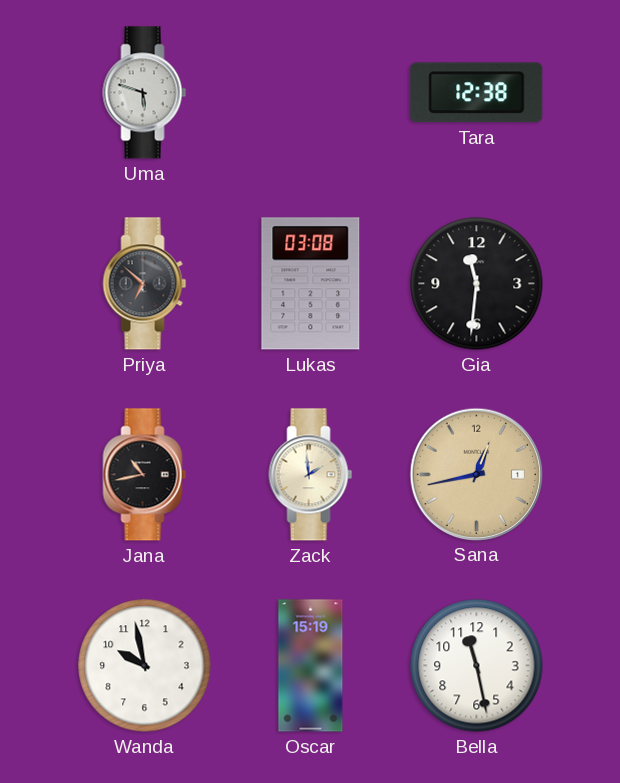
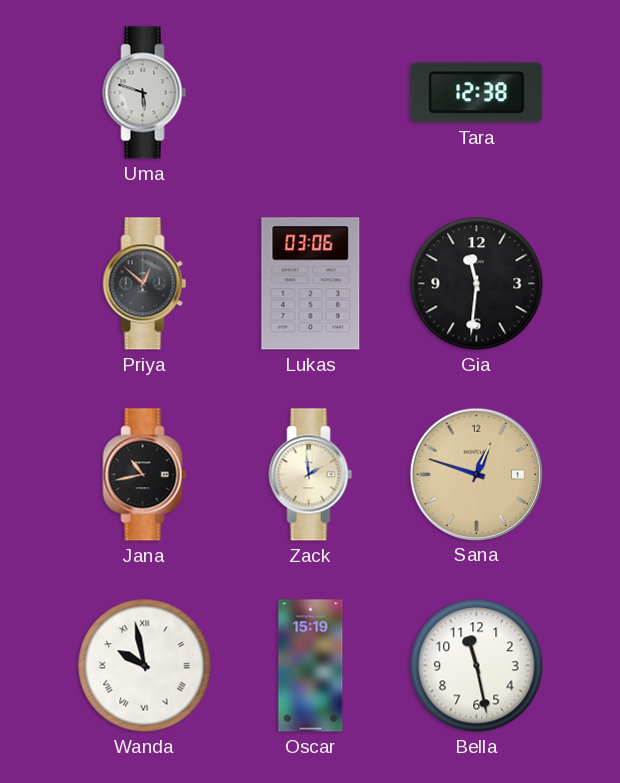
Priya: 6:52 -> 12:52
Lukas: 03:08 -> 03:06
Sana: 12:43 -> 12:48
Wanda numerals: Arabic -> Roman
